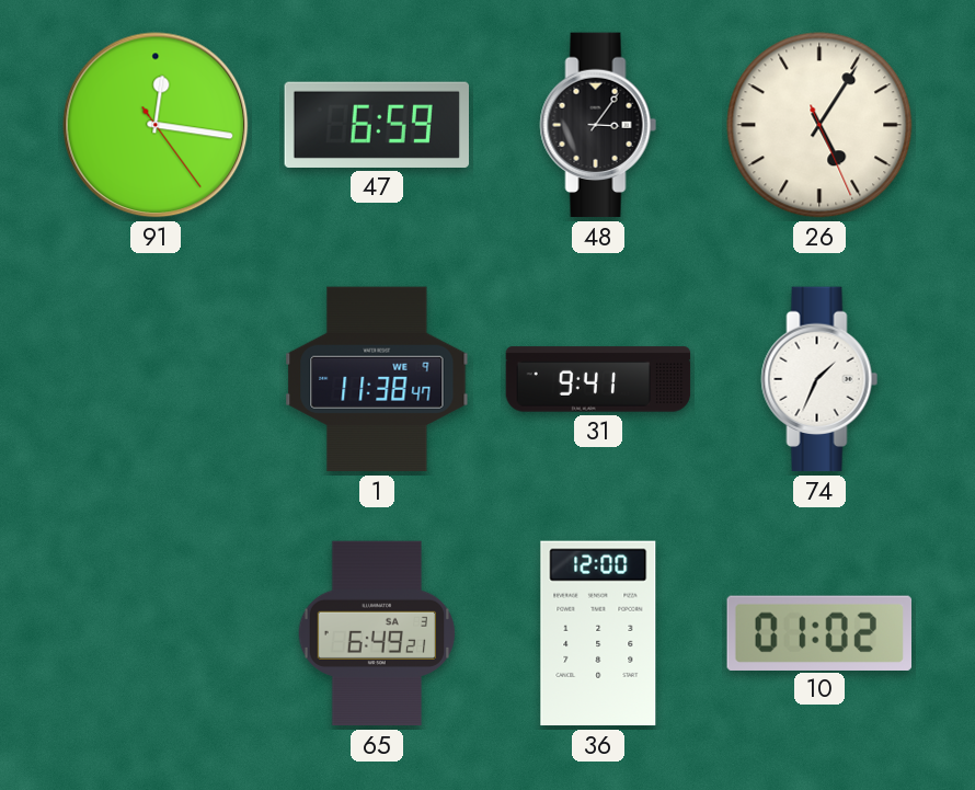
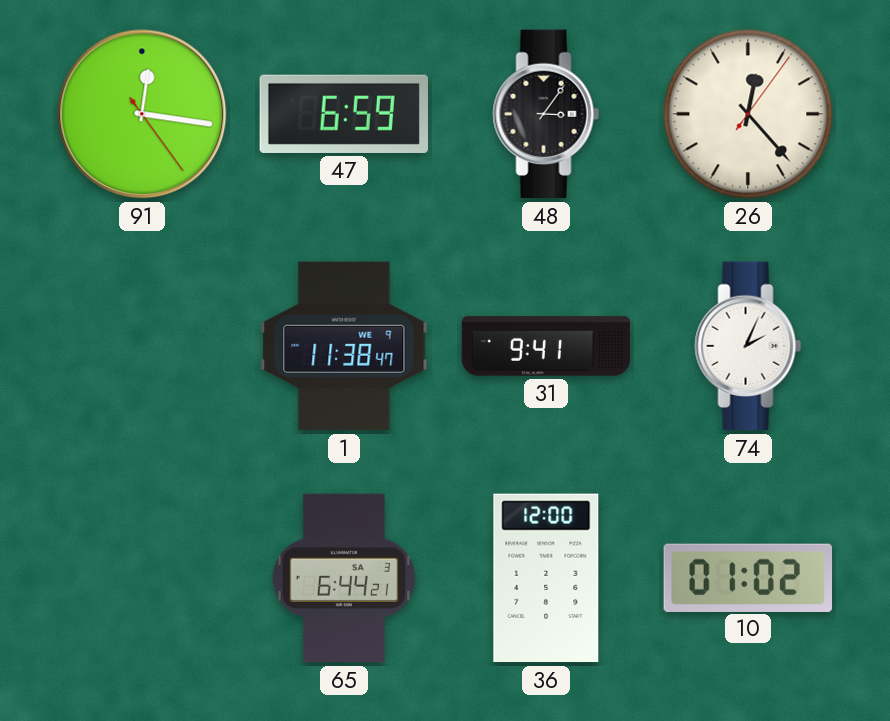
26: 5:05 -> 12:23
74: 1:34 -> 2:04
65: 6:49 -> 6:44
